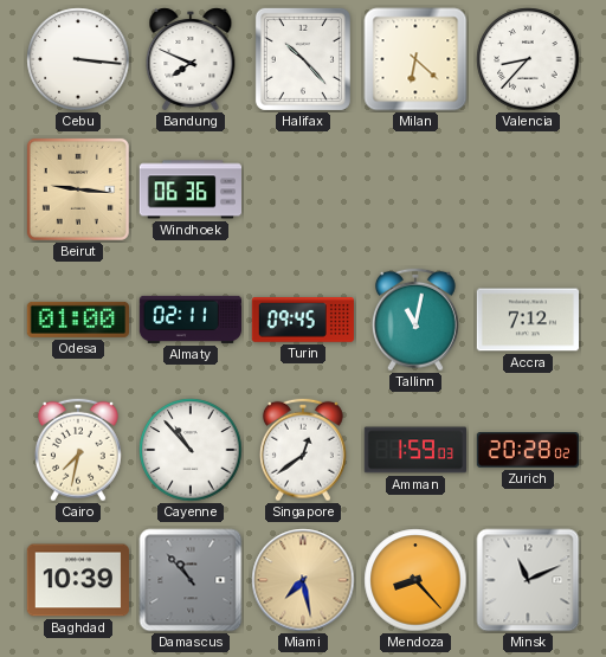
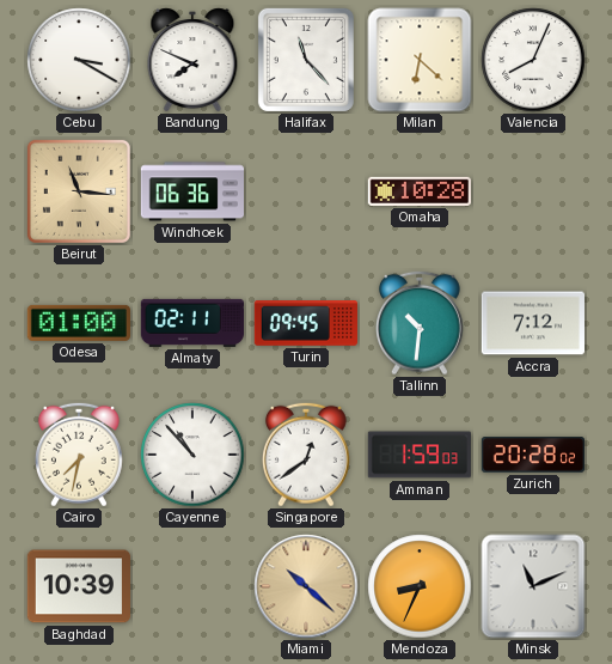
Cebu: 3:16 -> 3:20
Halifax: 10:23 -> 11:23
Valencia: 8:37 -> 8:04
Beirut: 9:16 -> 11:16
Omaha: none -> 10:28
Tallinn: 11:02 -> 10:31
Damascus: 10:53 -> none
Miami: 7:28 -> 10:22
Mendoza: 8:23 -> 8:34
